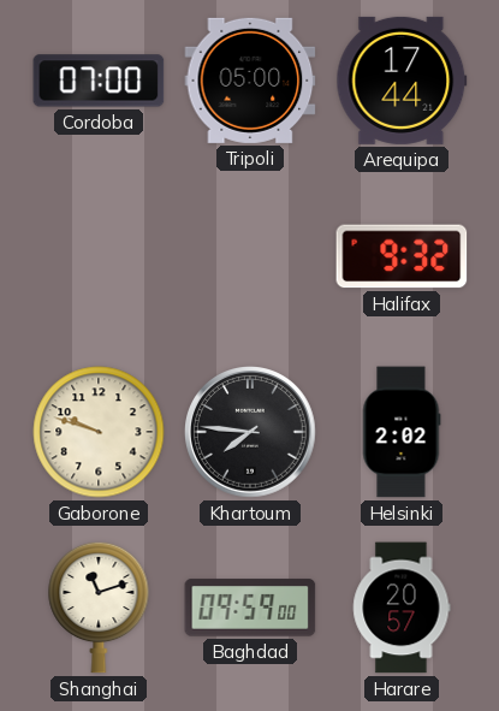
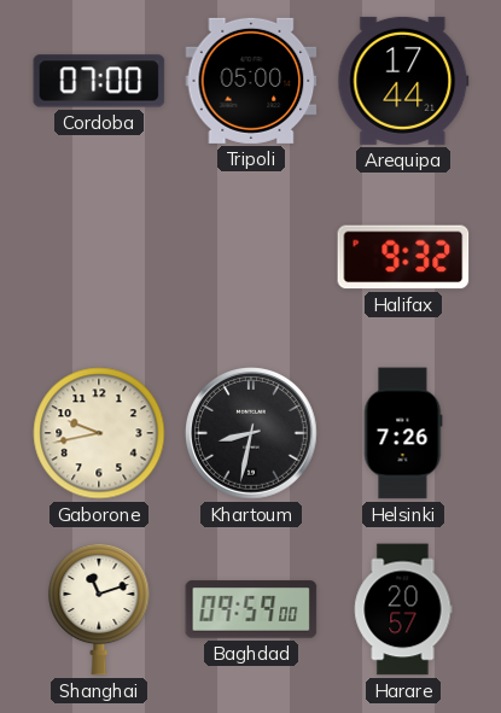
Gaborone: 9:48 -> 9:43
Khartoum: 7:46 -> 8:32
Helsinki: 2:02 -> 7:26
